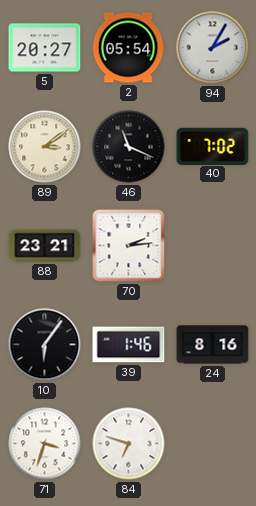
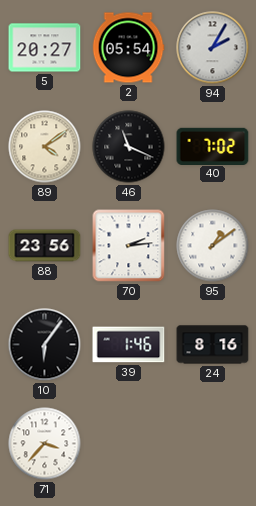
89: 3:09 -> 4:09
88: 23:21 -> 23:56
95: none -> 1:09
71: 3:33 -> 3:37
84: 6:48 -> none
